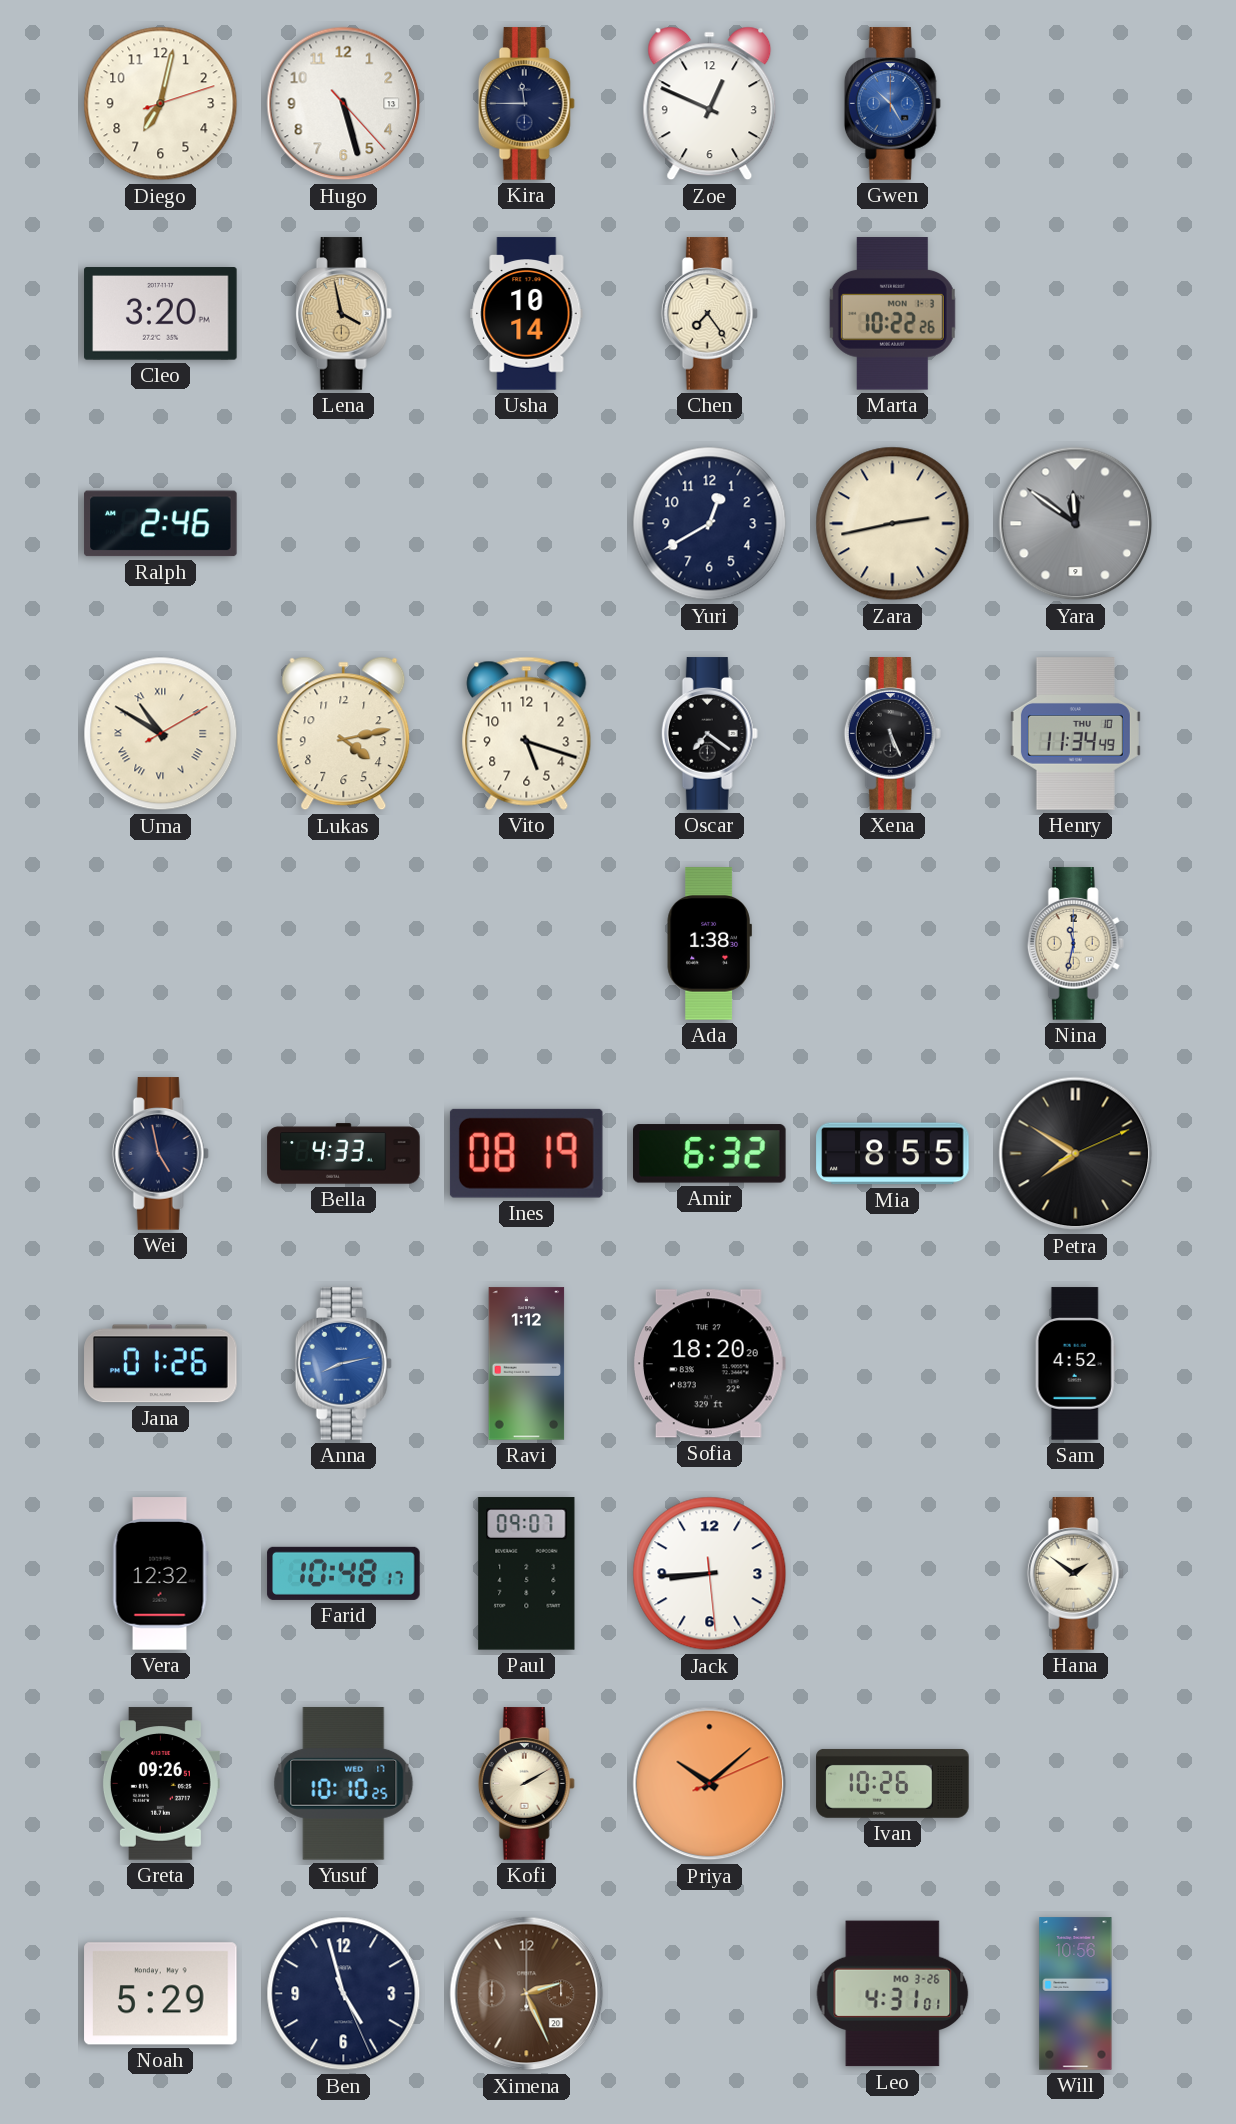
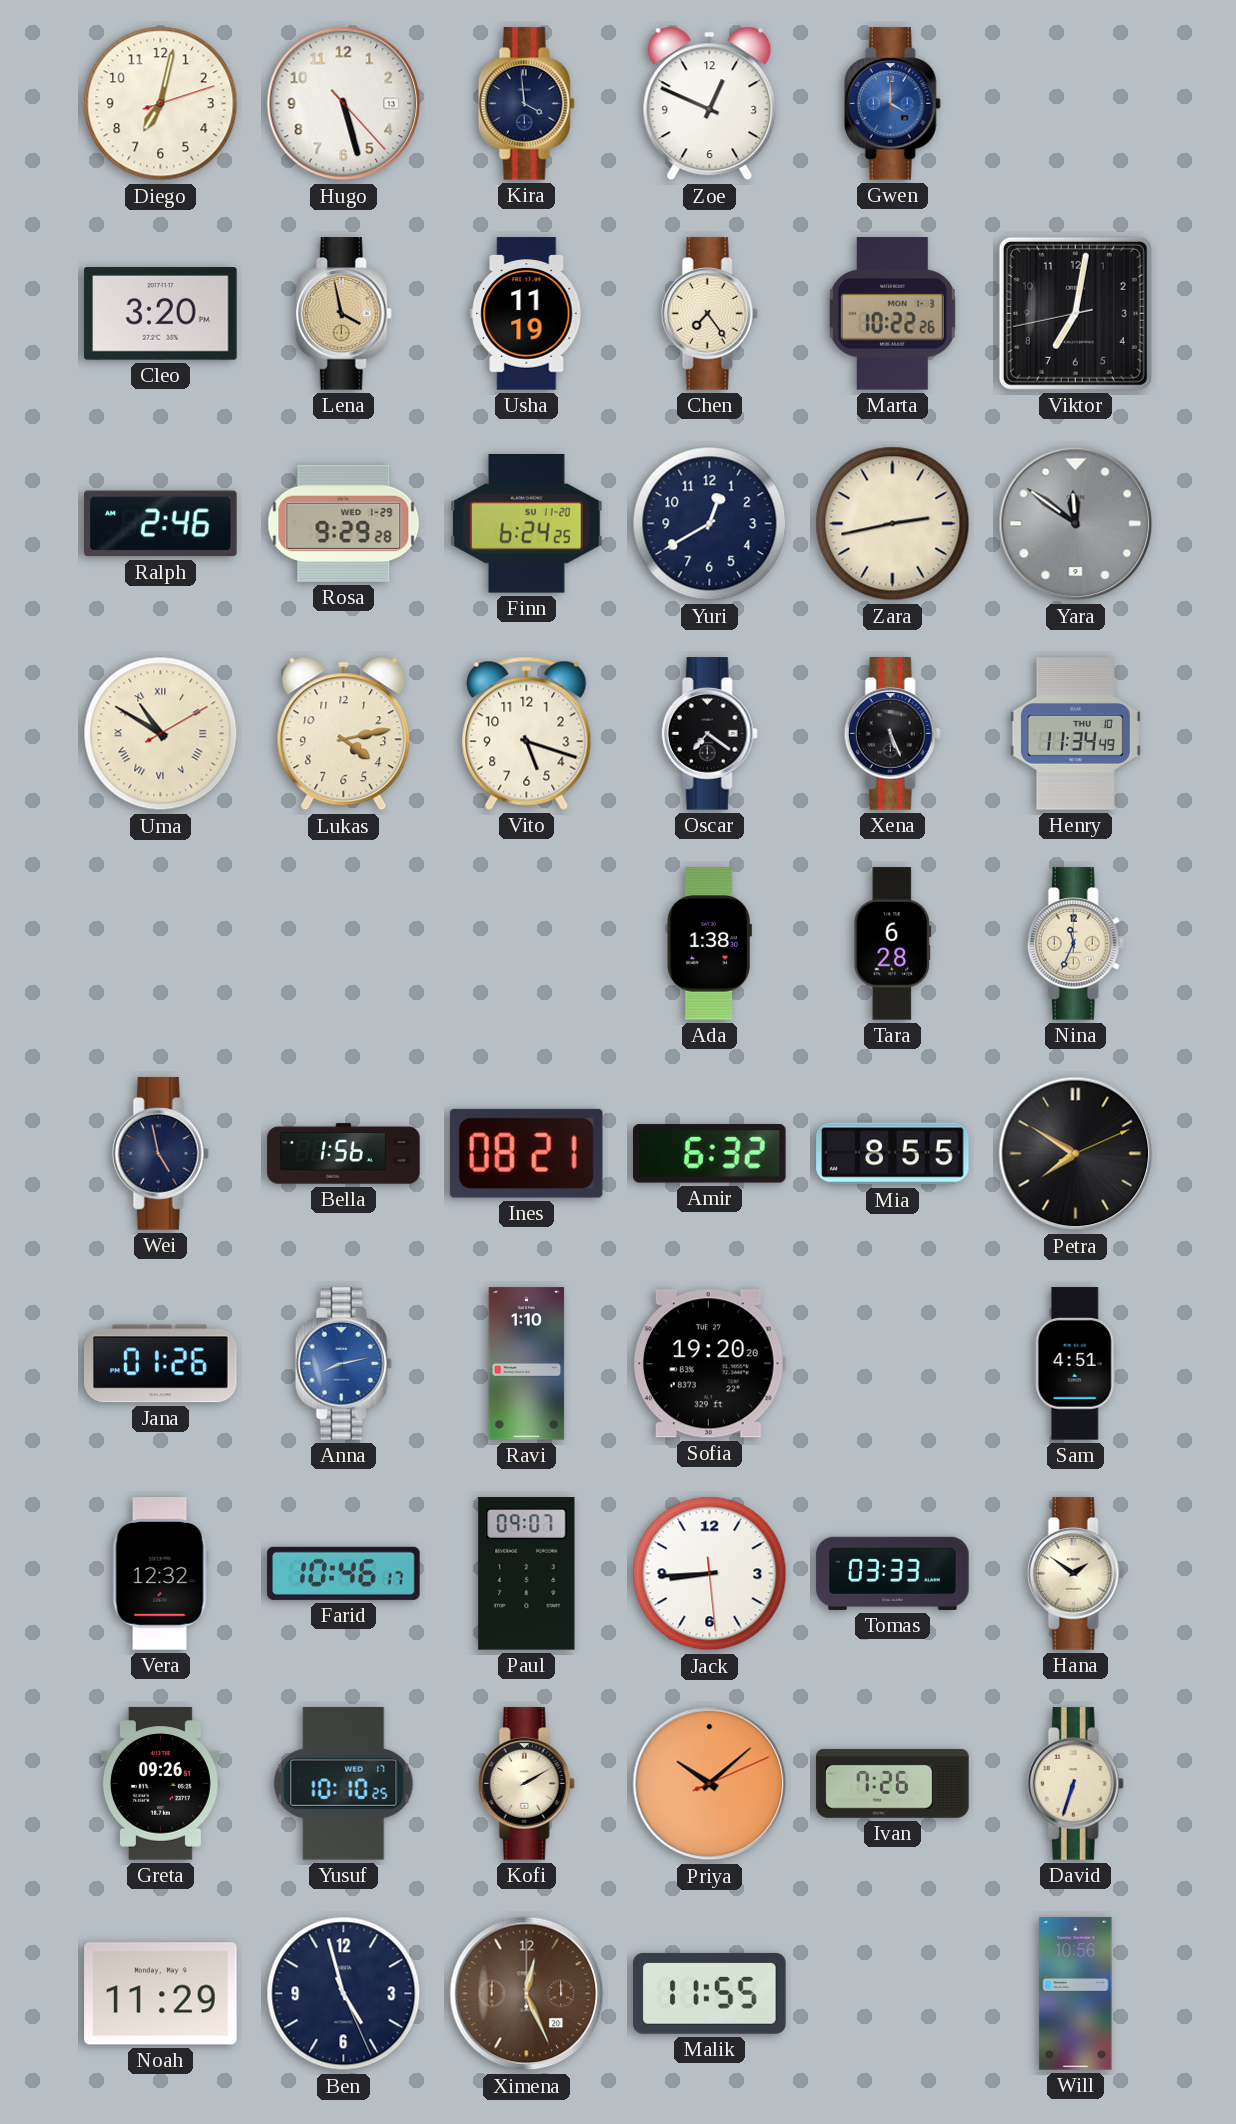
Kira: 11:45 -> 3:59
Gwen: 10:25 -> 4:00
Usha: 10:14 -> 11:19
Viktor: none -> 7:01
Rosa: none -> 9:29
Finn: none -> 6:24
Tara: none -> 6:28
Nina: 11:32 -> 11:34
Bella: 4:33 -> 1:56
Ines: 08:19 -> 08:21
Ravi: 1:12 -> 1:10
Sofia: 18:20 -> 19:20
Sam: 4:52 -> 4:51
Farid: 10:48 -> 10:46
Tomas: none -> 03:33
Ivan: 10:26 -> 7:26
David: none -> 6:33
Noah: 5:29 -> 11:29
Ximena: 2:26 -> 12:26
Malik: none -> 11:55
Leo: 4:31 -> none
